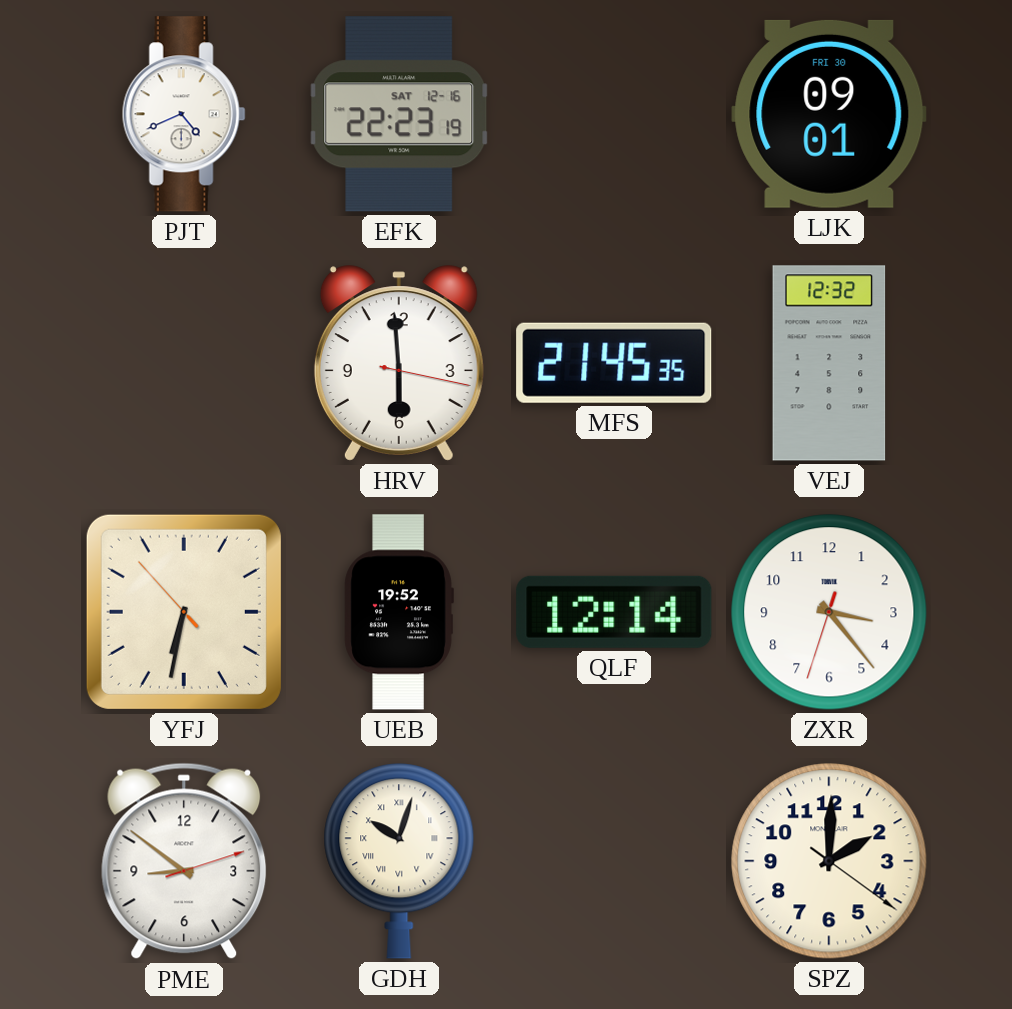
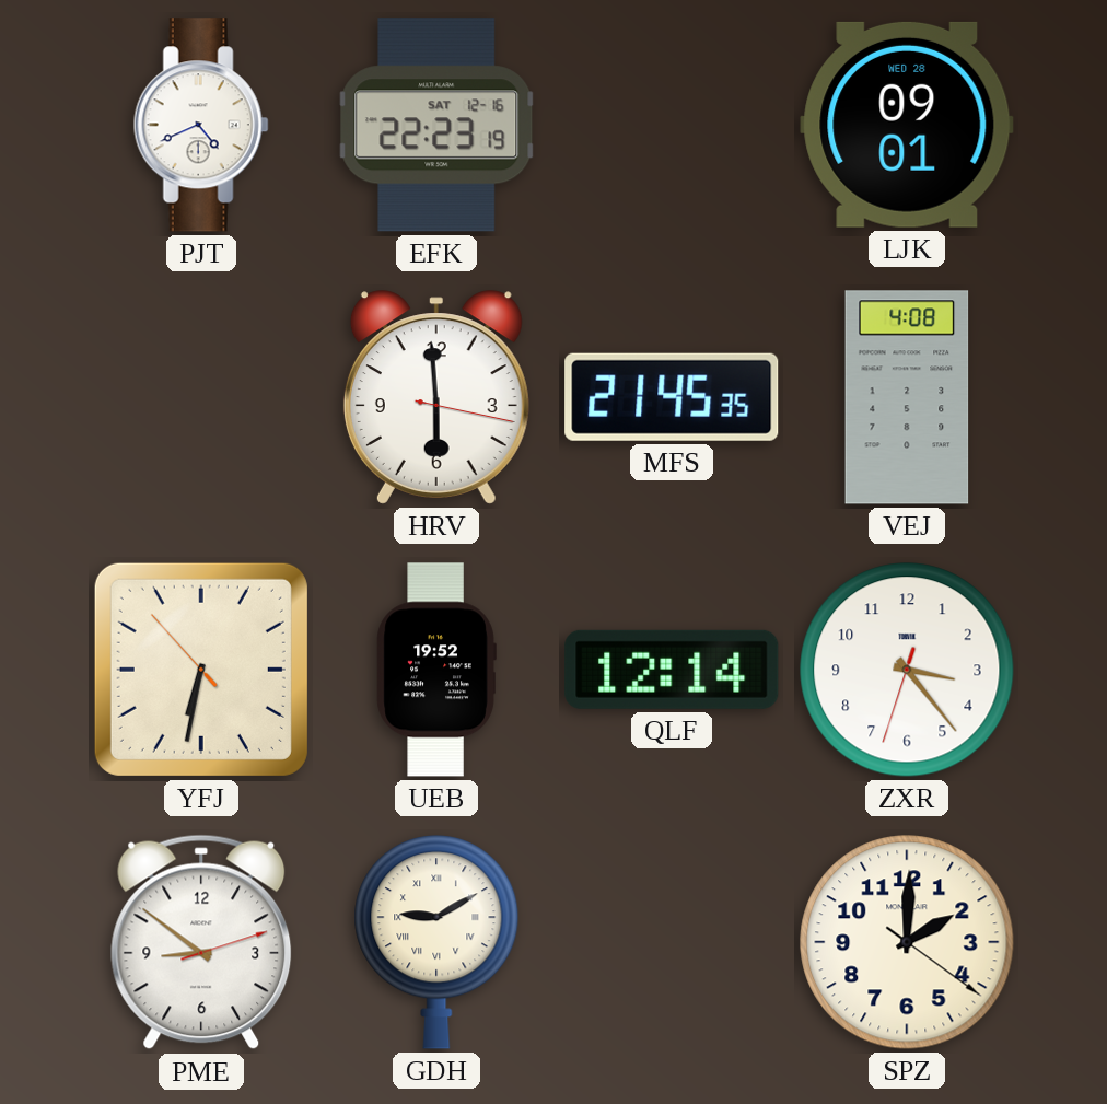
LJK date: FRI 30 -> WED 28
VEJ: 12:32 -> 4:08
GDH: 10:03 -> 9:10
